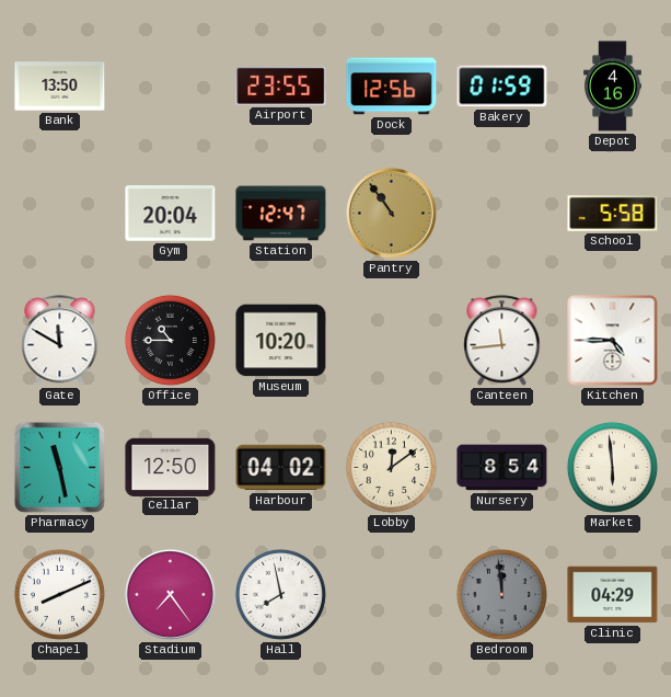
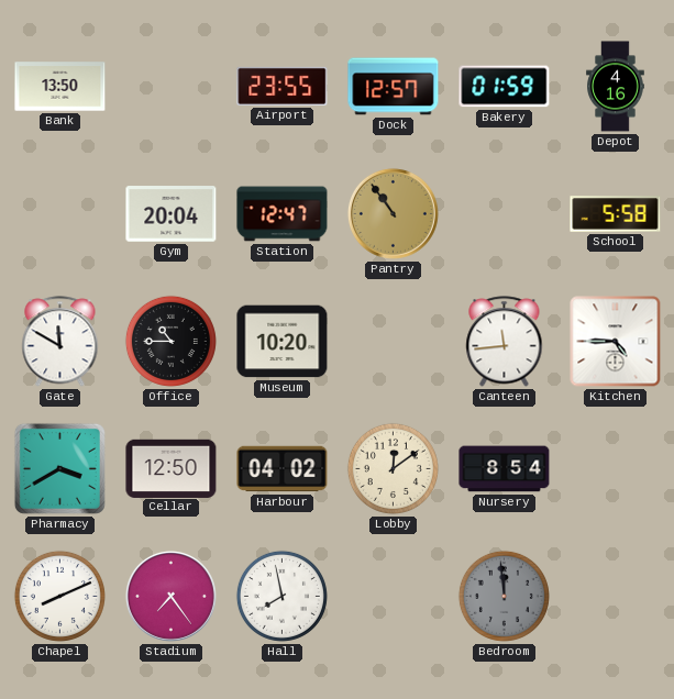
Dock: 12:56 -> 12:57
Pharmacy: 11:28 -> 3:40
Market: 5:59 -> none
Clinic: 04:29 -> none
